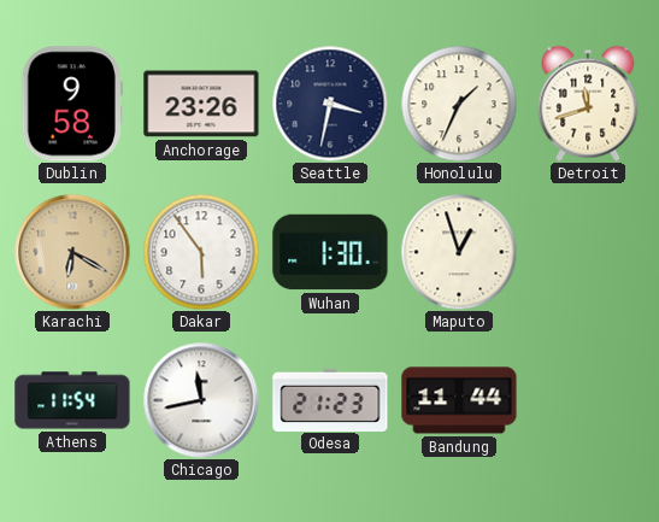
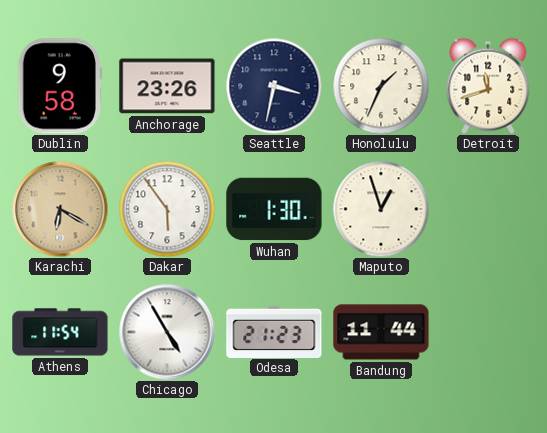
Chicago: 11:43 -> 4:55
